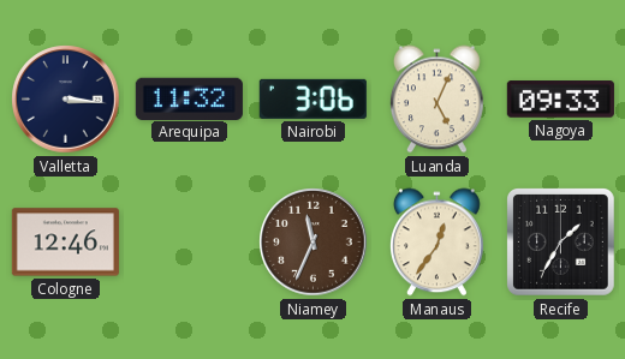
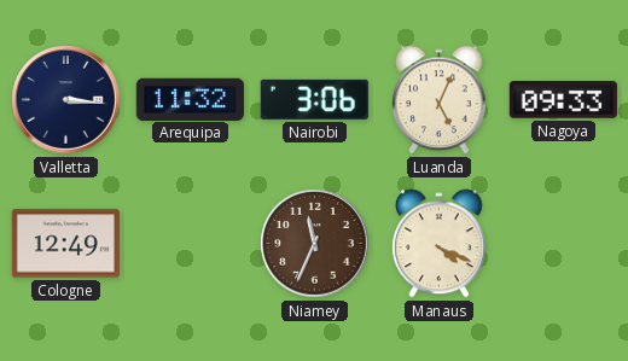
Cologne: 12:46 -> 12:49
Manaus: 12:36 -> 4:19
Recife: 1:35 -> none
